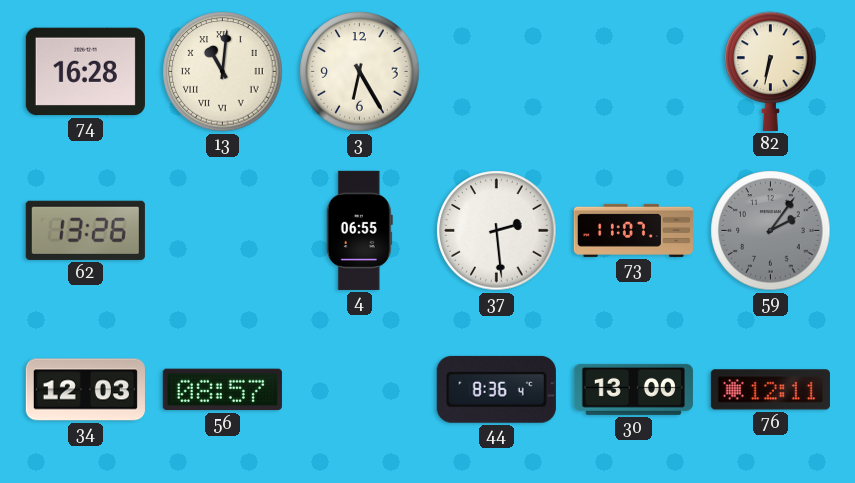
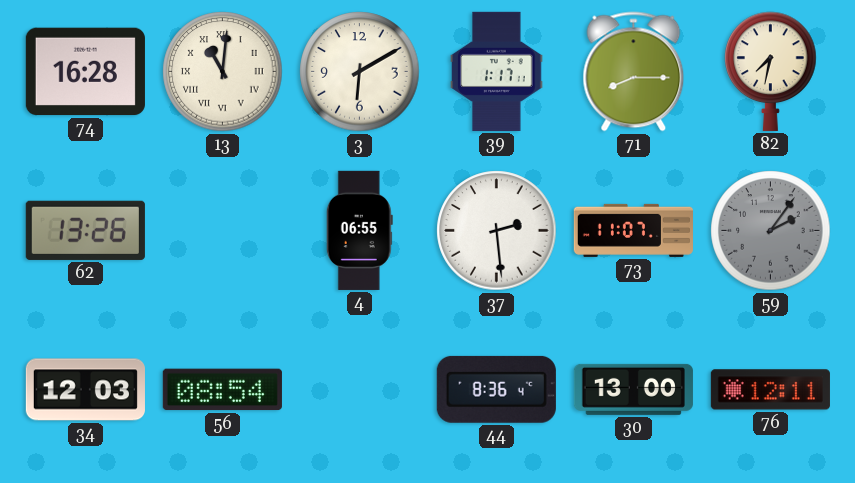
3: 6:25 -> 6:10
39: none -> 1:17
71: none -> 8:15
82: 6:32 -> 7:32
56: 08:57 -> 08:54
